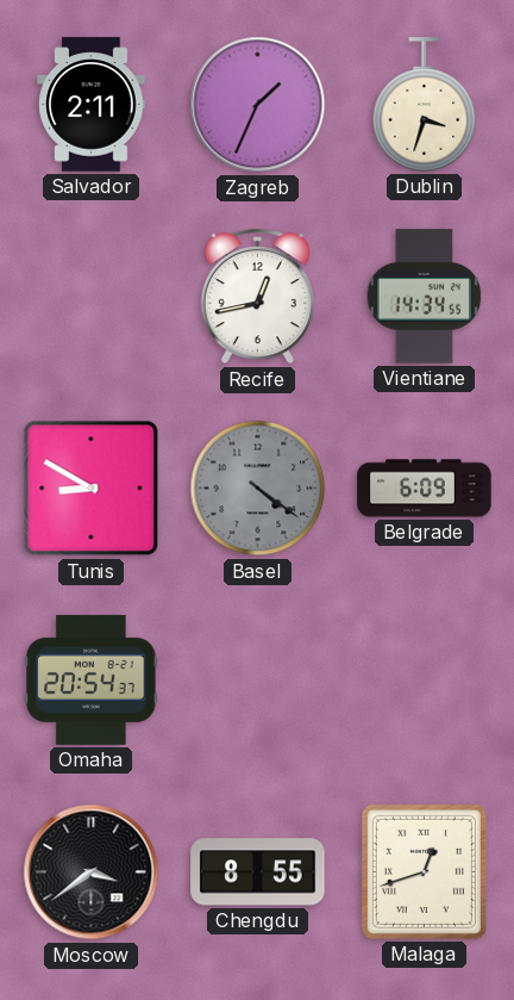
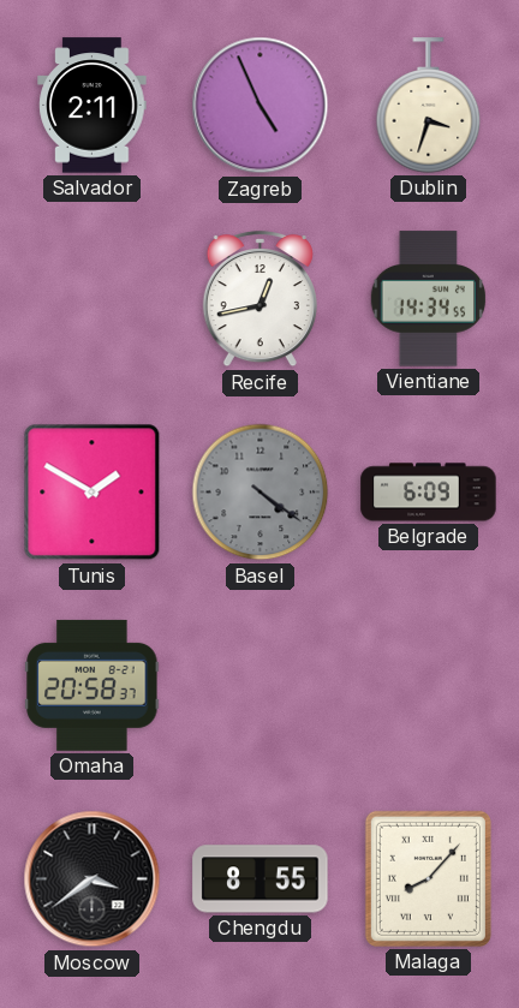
Zagreb: 1:34 -> 4:56
Tunis: 8:50 -> 1:50
Omaha: 20:54 -> 20:58
Malaga: 12:42 -> 8:07
